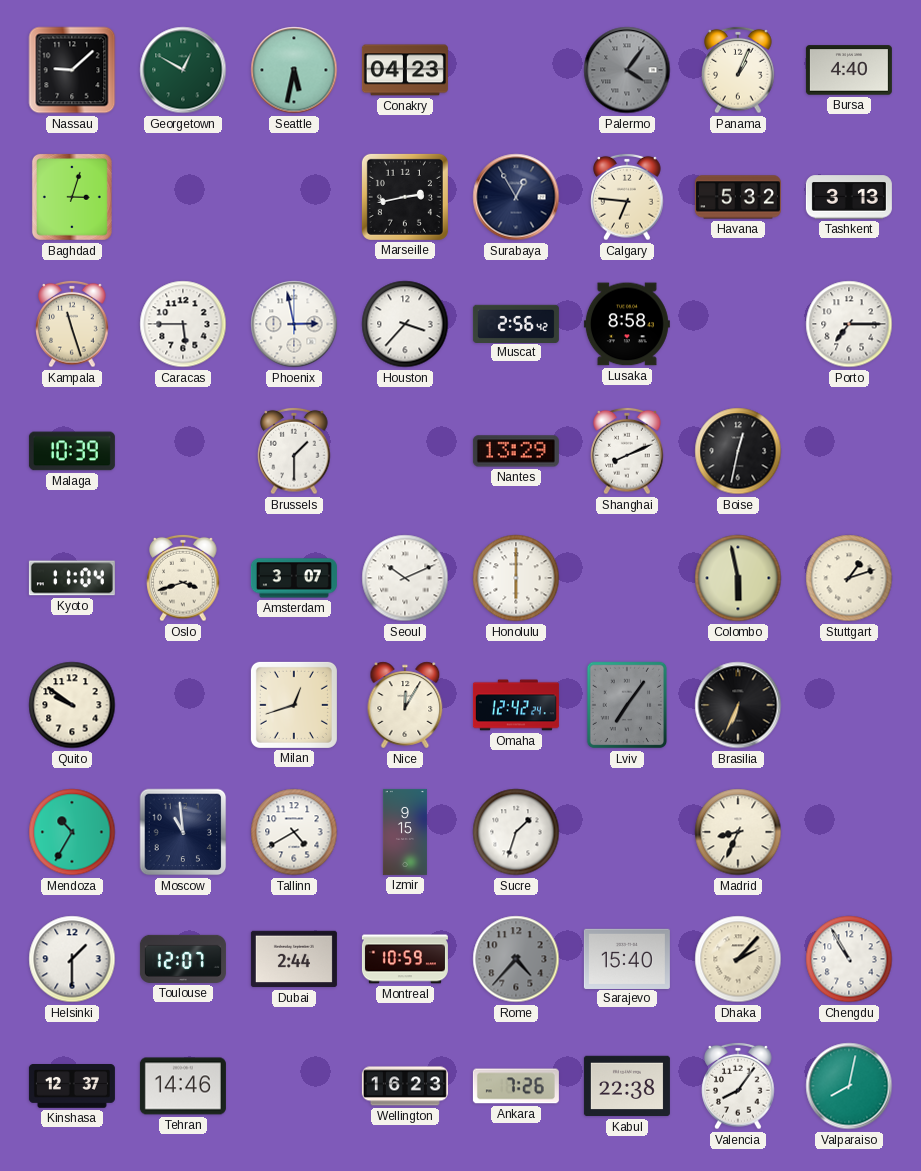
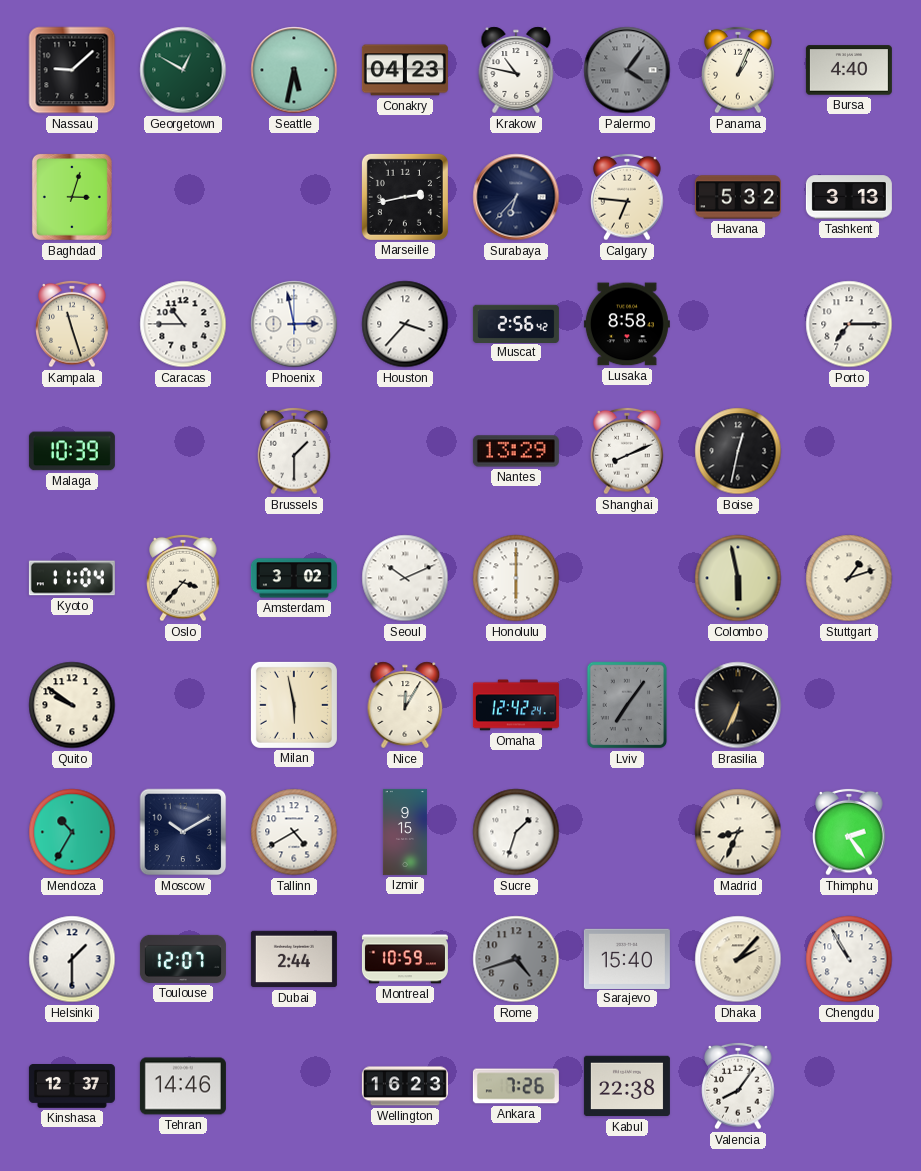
Krakow: none -> 10:47
Surabaya: 12:55 -> 6:37
Caracas: 5:45 -> 10:45
Oslo: 3:42 -> 3:37
Amsterdam: 3:07 -> 3:02
Milan: 12:42 -> 5:58
Moscow: 10:59 -> 10:10
Thimphu: none -> 2:24
Rome: 4:37 -> 4:42
Valparaiso: 8:02 -> none
